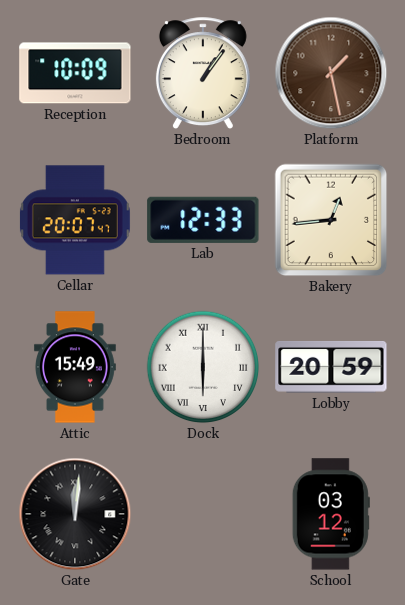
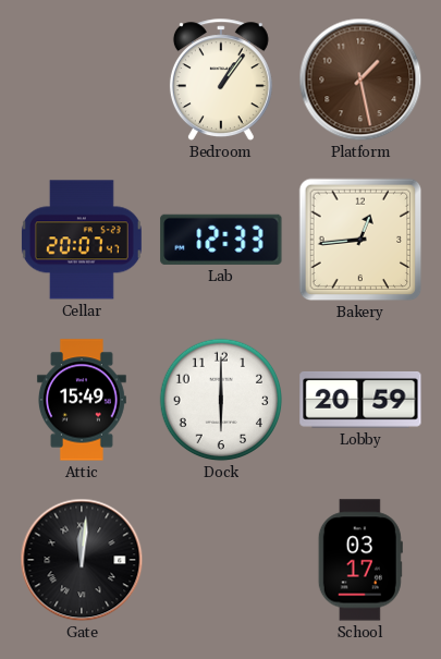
Reception: 10:09 -> none
Dock numerals: Roman -> Arabic
School: 03:12 -> 03:17
